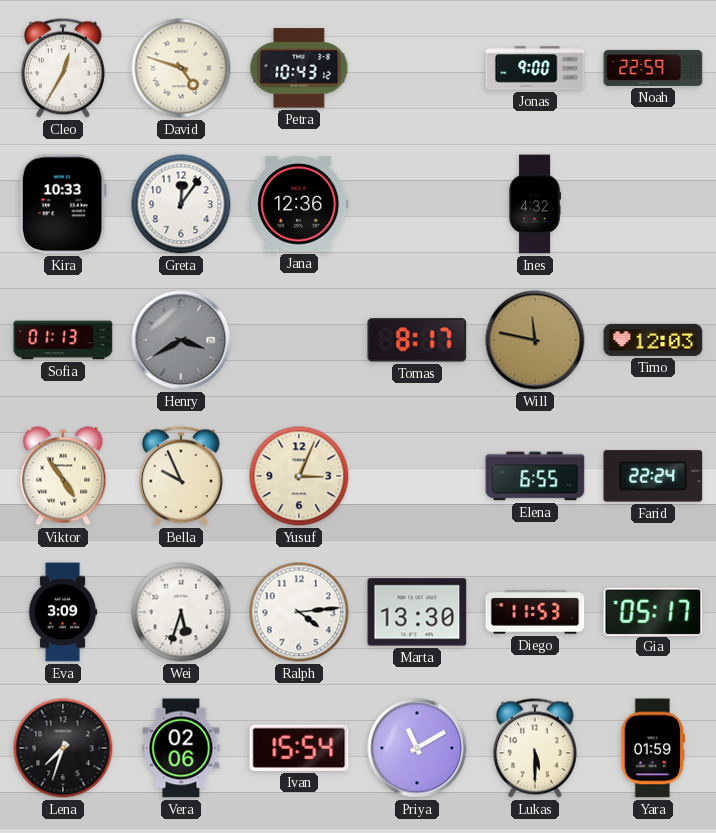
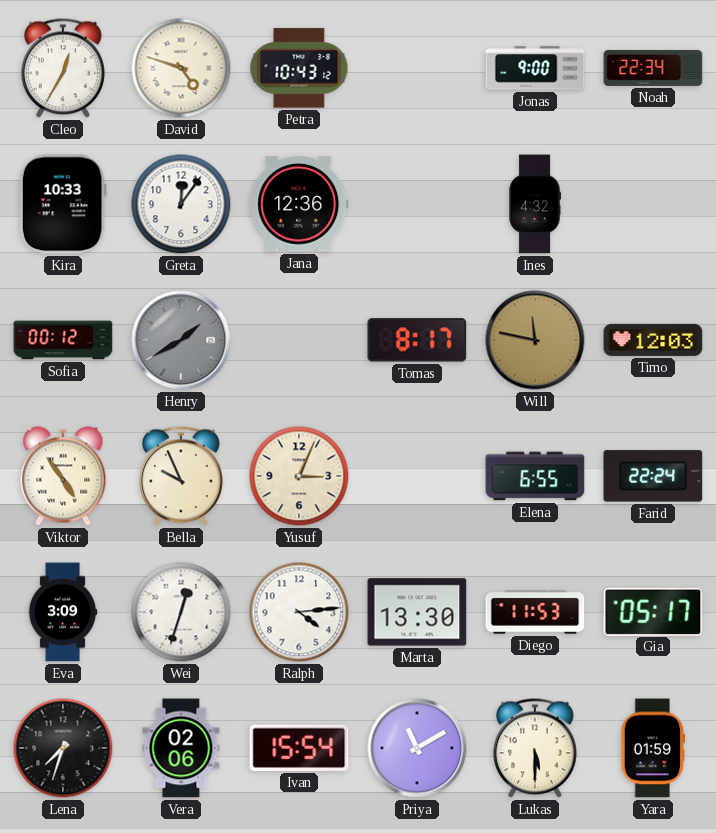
Noah: 22:59 -> 22:34
Sofia: 01:13 -> 00:12
Henry: 3:40 -> 1:40
Wei: 5:33 -> 12:33
